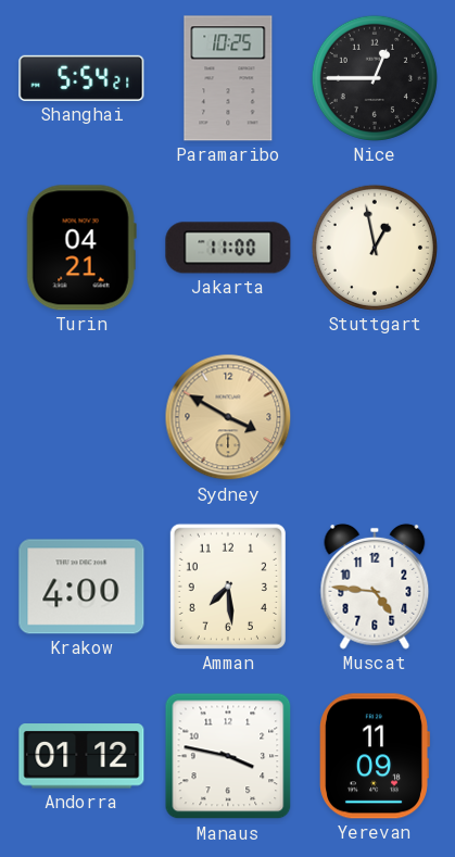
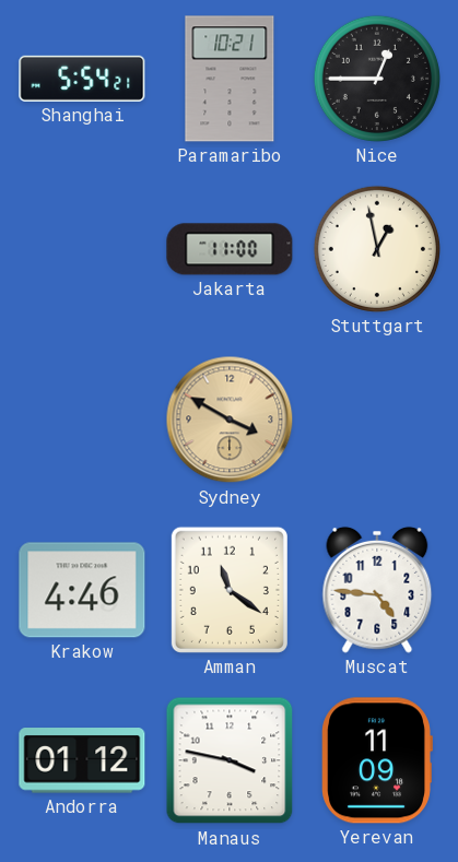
Paramaribo: 10:25 -> 10:21
Turin: 04:21 -> none
Krakow: 4:00 -> 4:46
Amman: 7:29 -> 11:21
